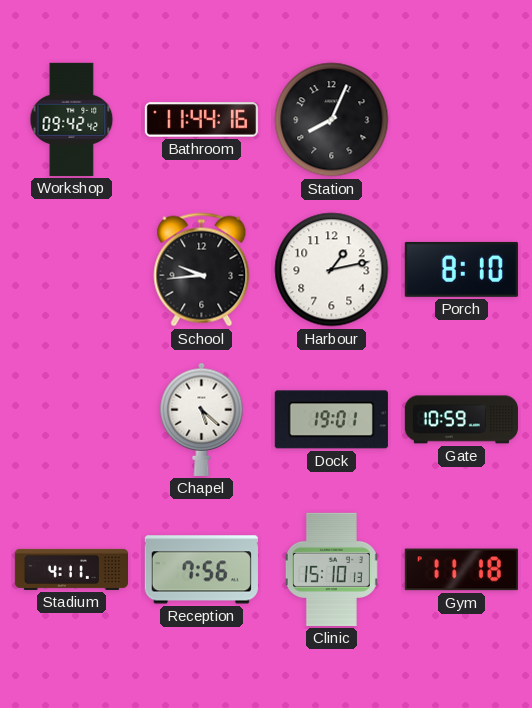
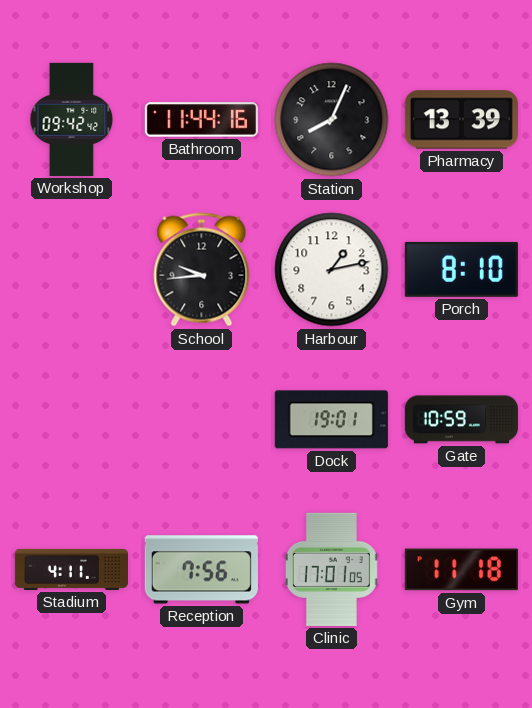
Pharmacy: none -> 13:39
Chapel: 5:22 -> none
Clinic: 15:10 -> 17:01
